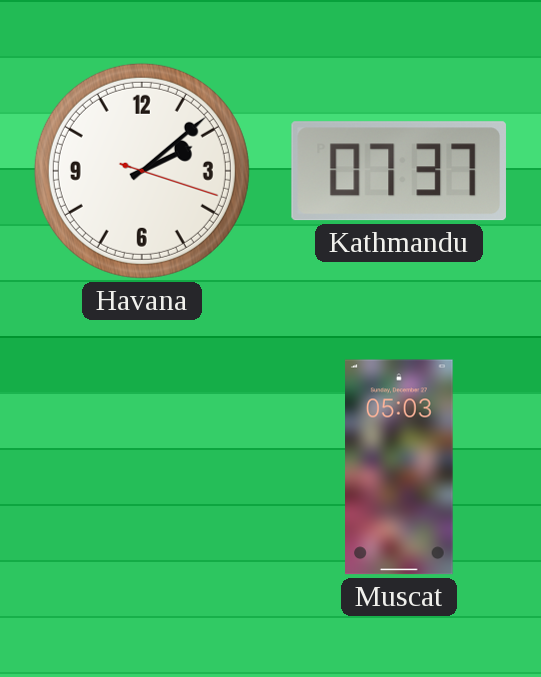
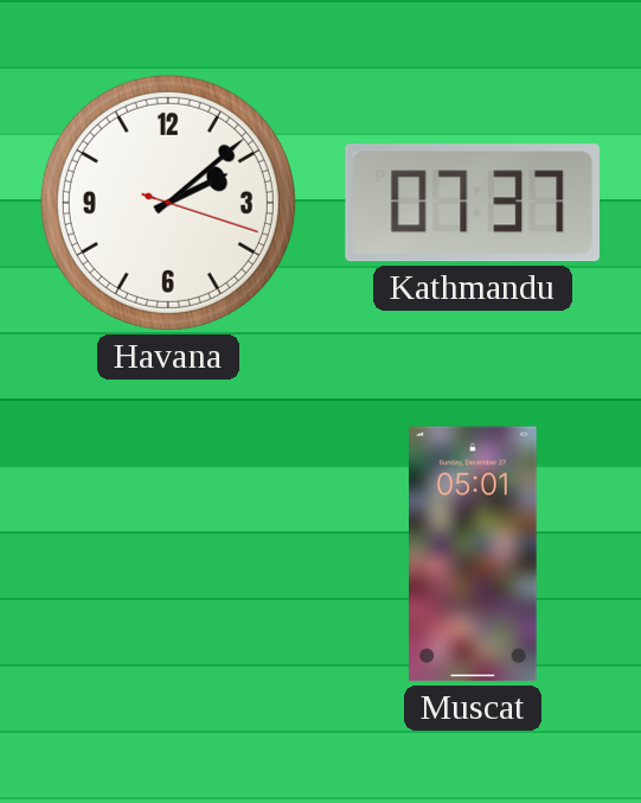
Muscat: 05:03 -> 05:01
